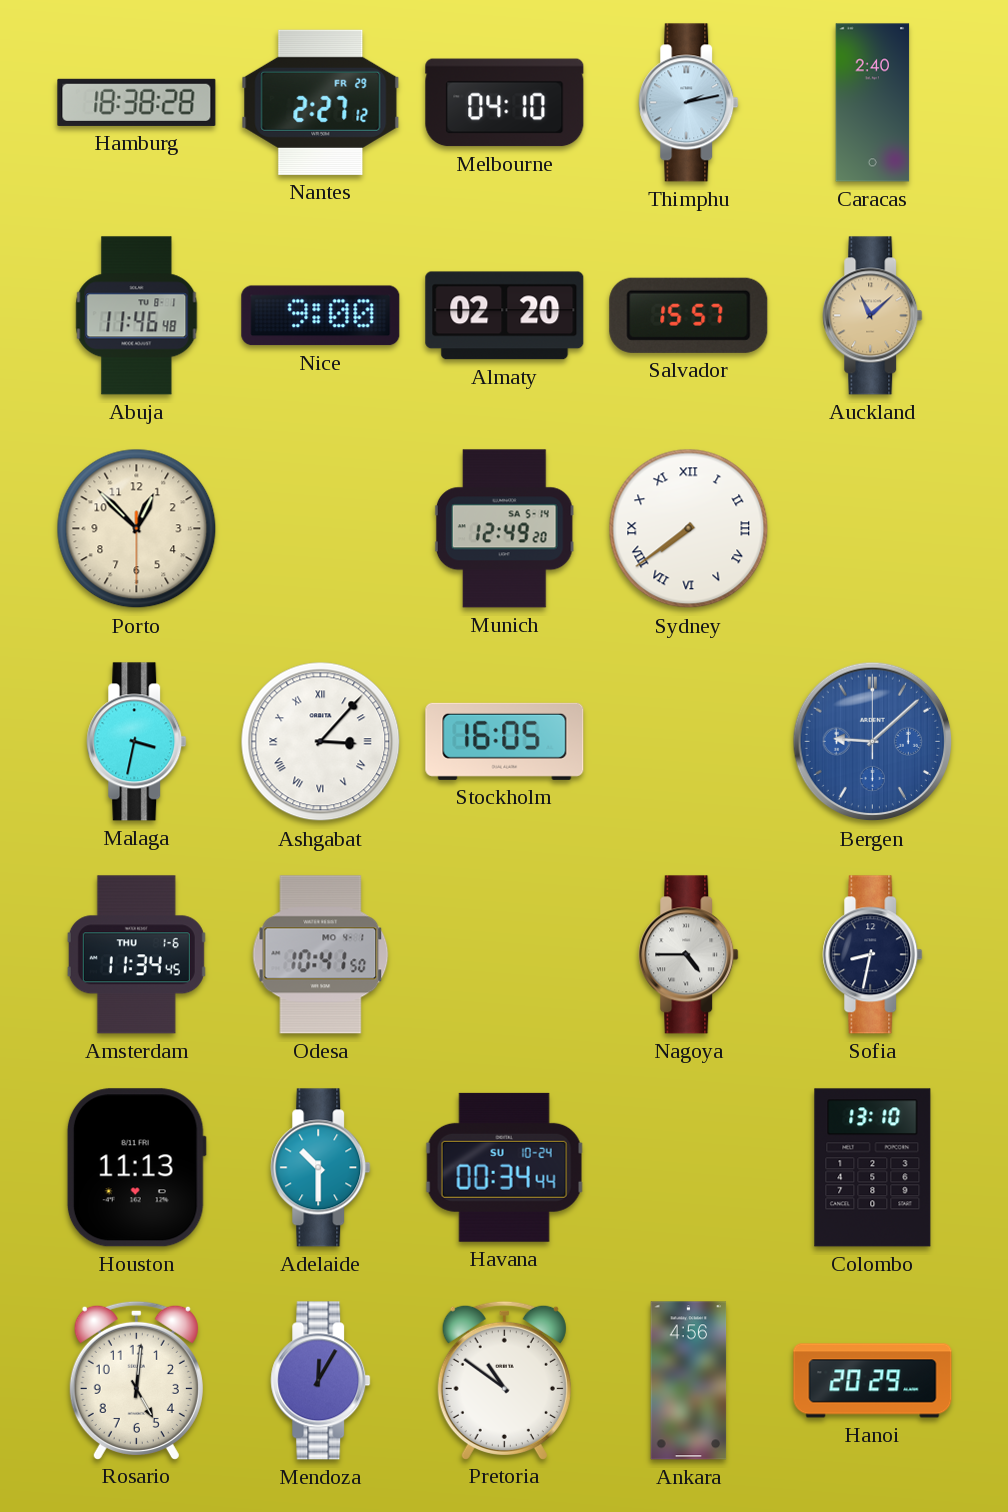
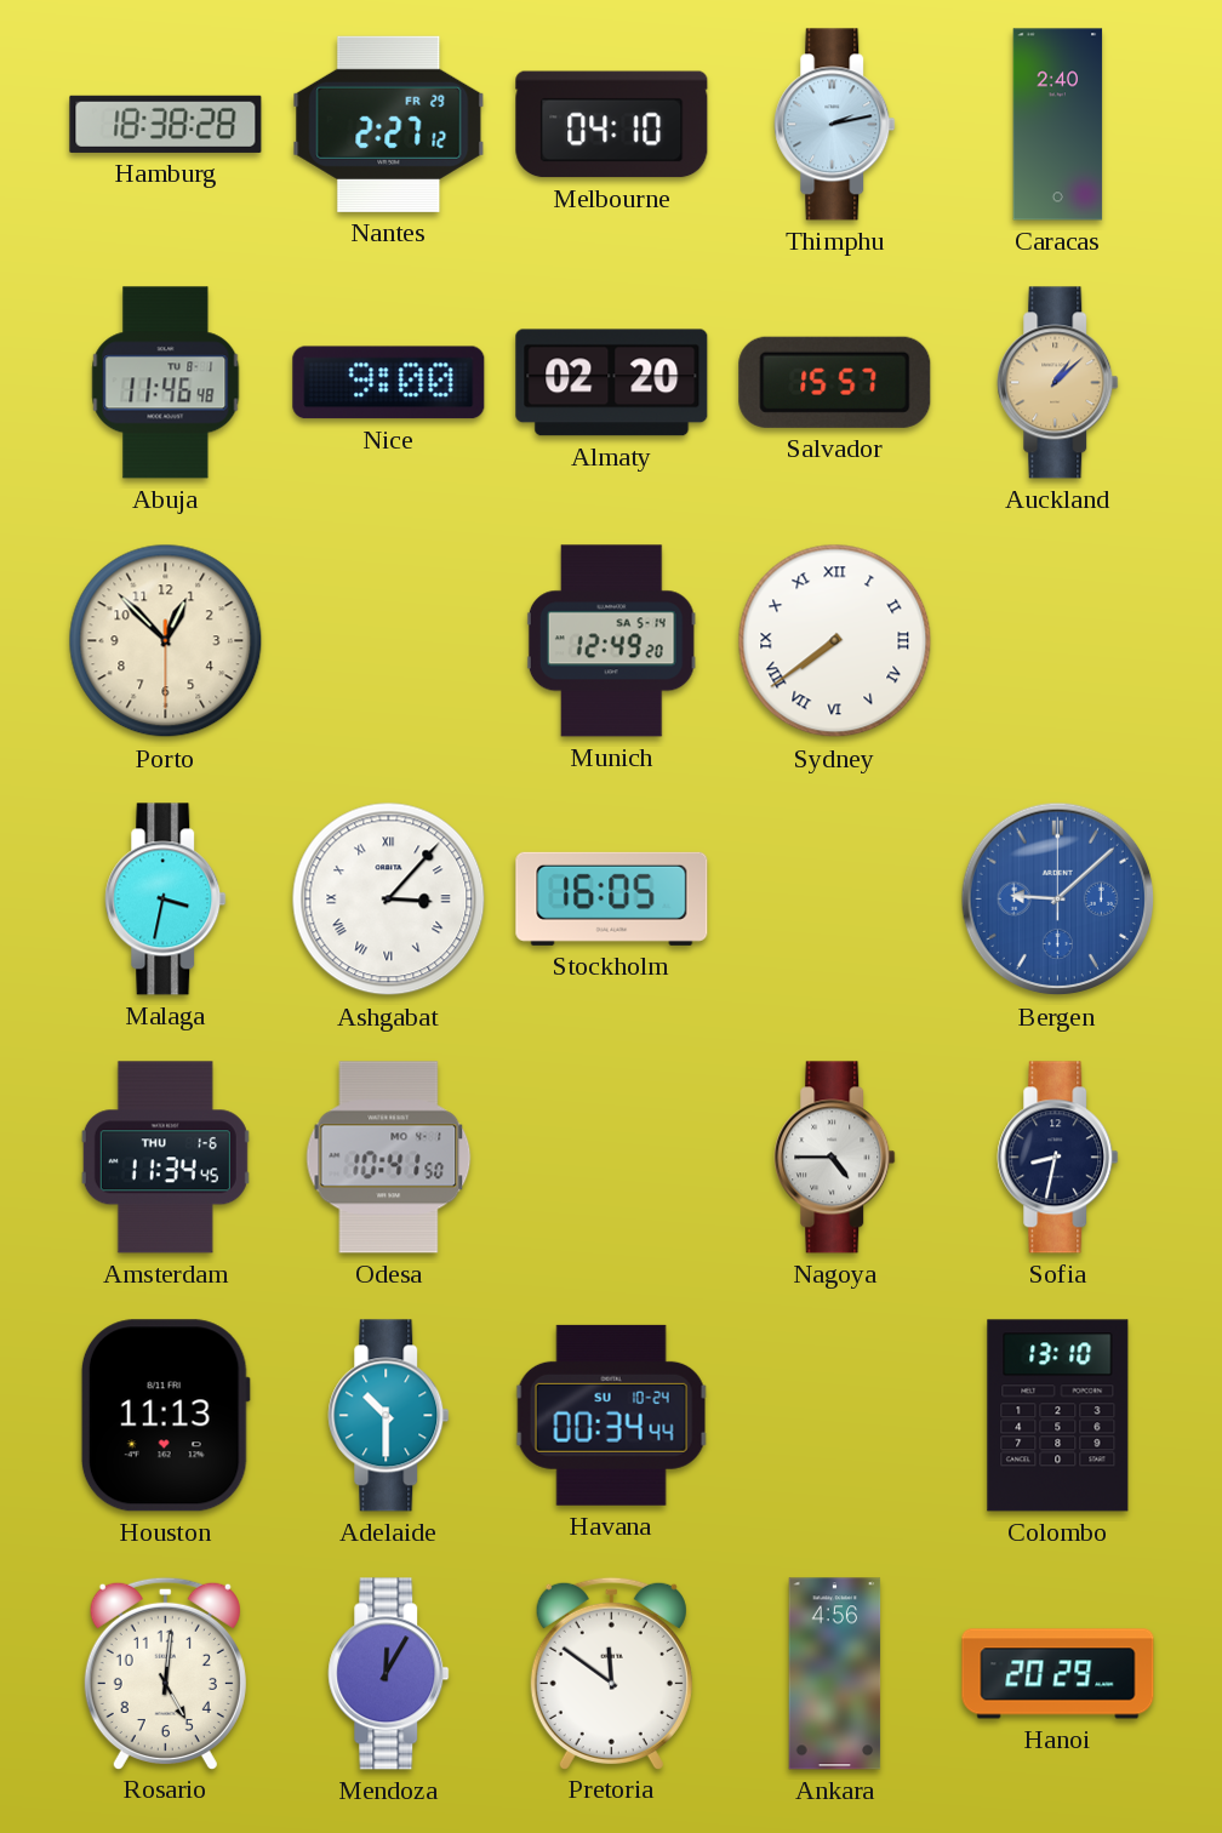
Auckland: 11:08 -> 1:08
Pretoria: 10:51 -> 11:51
